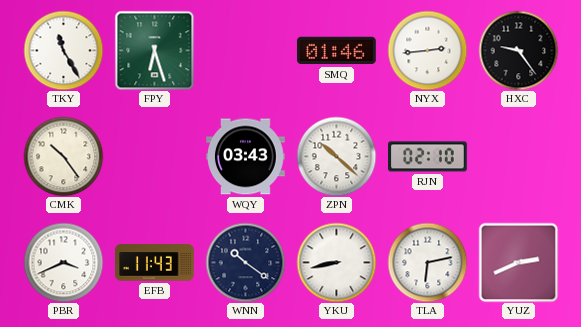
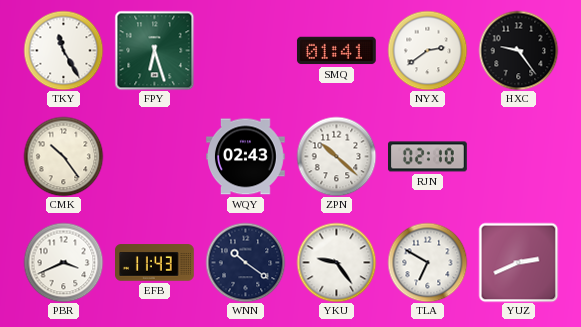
SMQ: 01:46 -> 01:41
NYX: 2:44 -> 2:39
WQY: 03:43 -> 02:43
YKU: 8:43 -> 9:24
TLA: 6:13 -> 6:50
